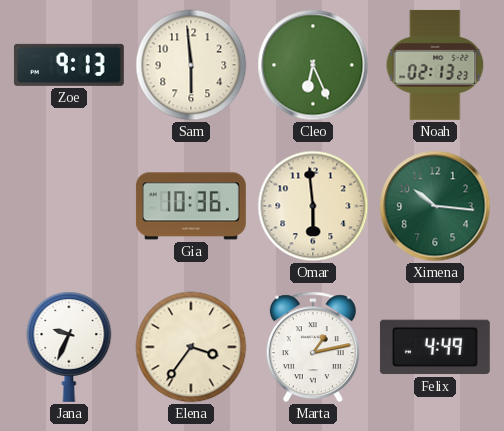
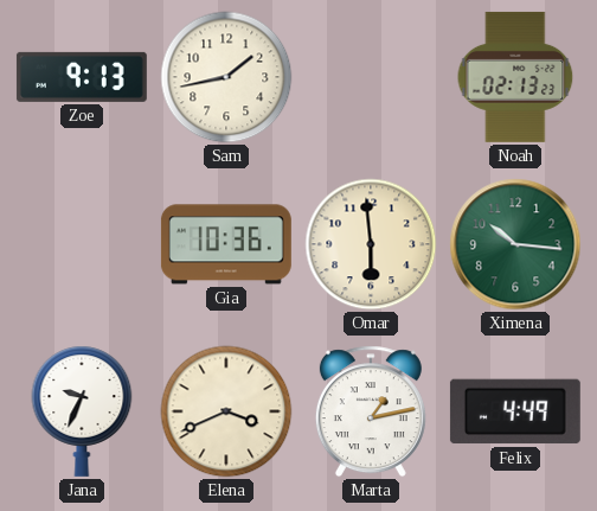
Sam: 5:59 -> 1:43
Cleo: 6:26 -> none
Elena: 3:36 -> 3:41
